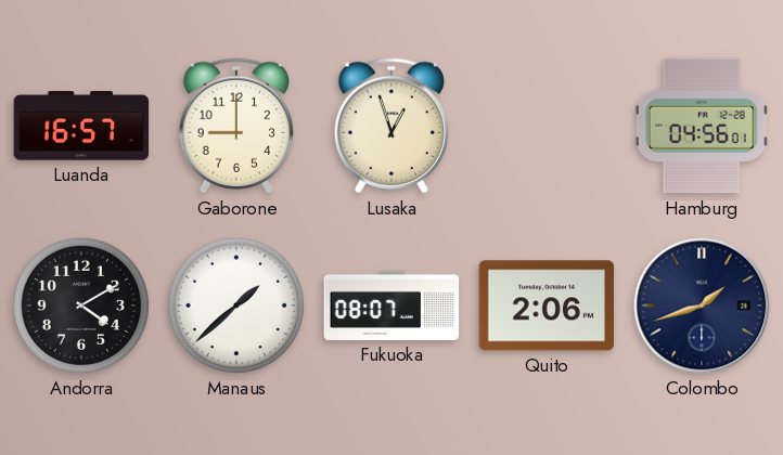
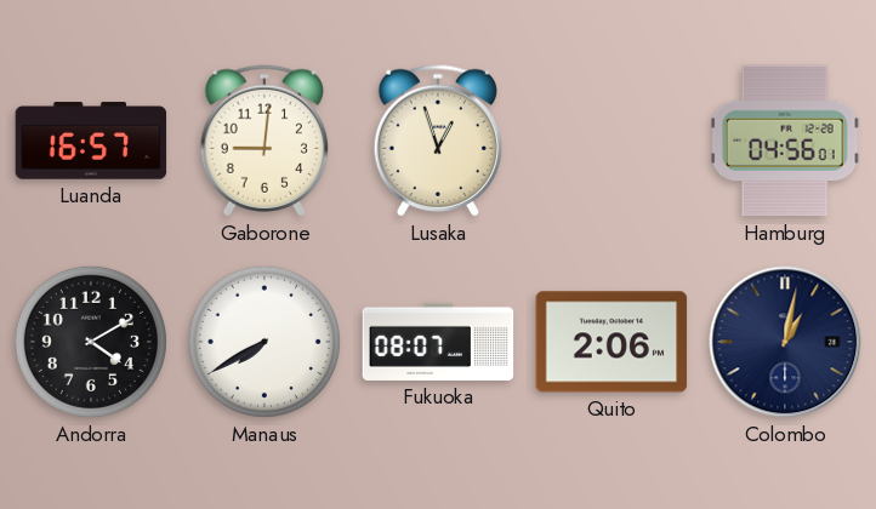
Gaborone: 9:00 -> 9:01
Manaus: 1:38 -> 7:40
Colombo: 1:42 -> 1:02
